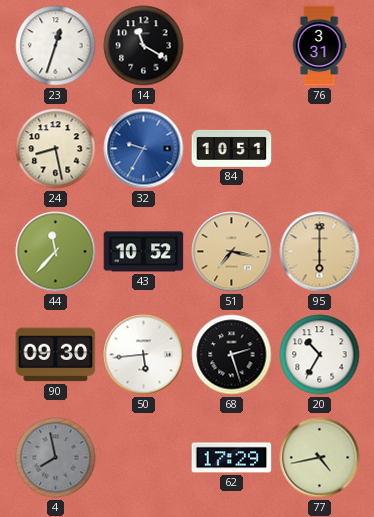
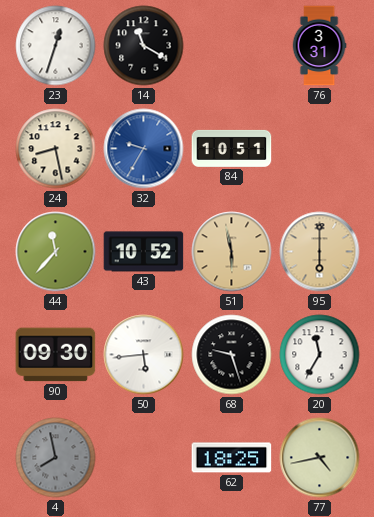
51: 7:17 -> 5:58
68: 2:27 -> 9:27
20: 10:35 -> 11:35
62: 17:29 -> 18:25
